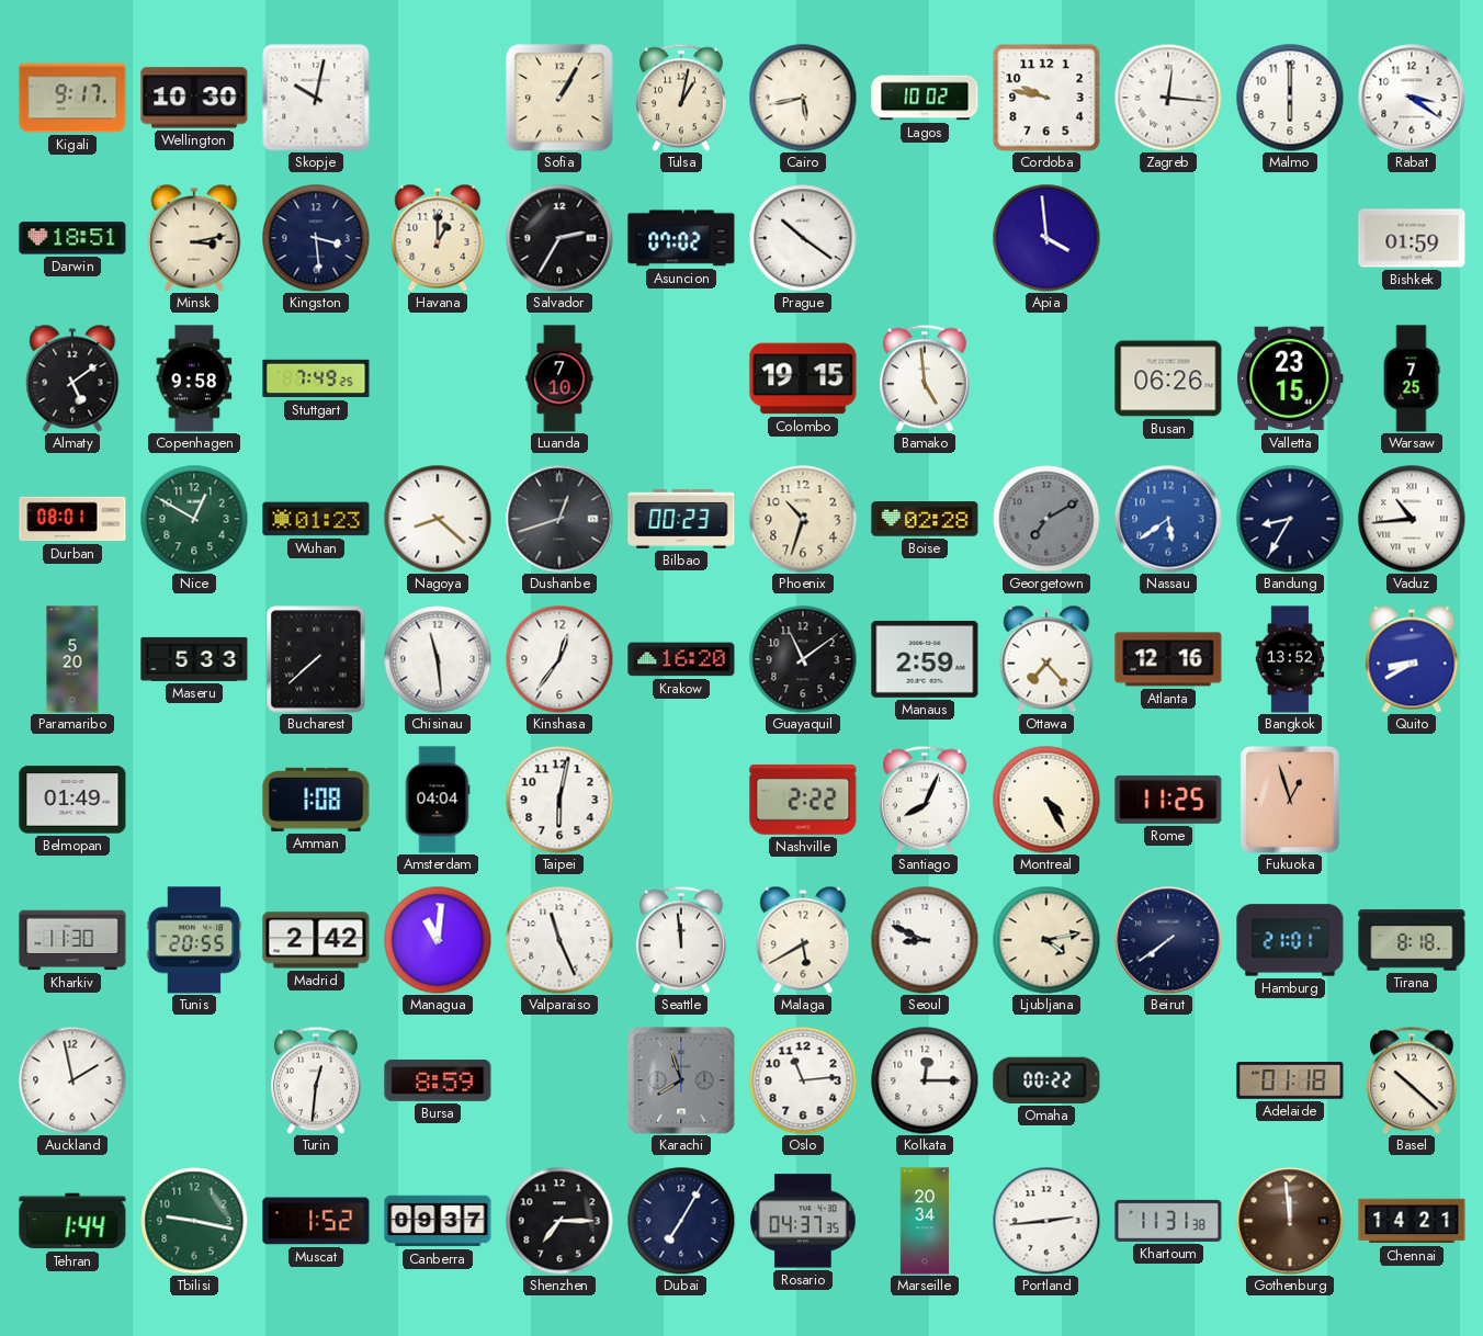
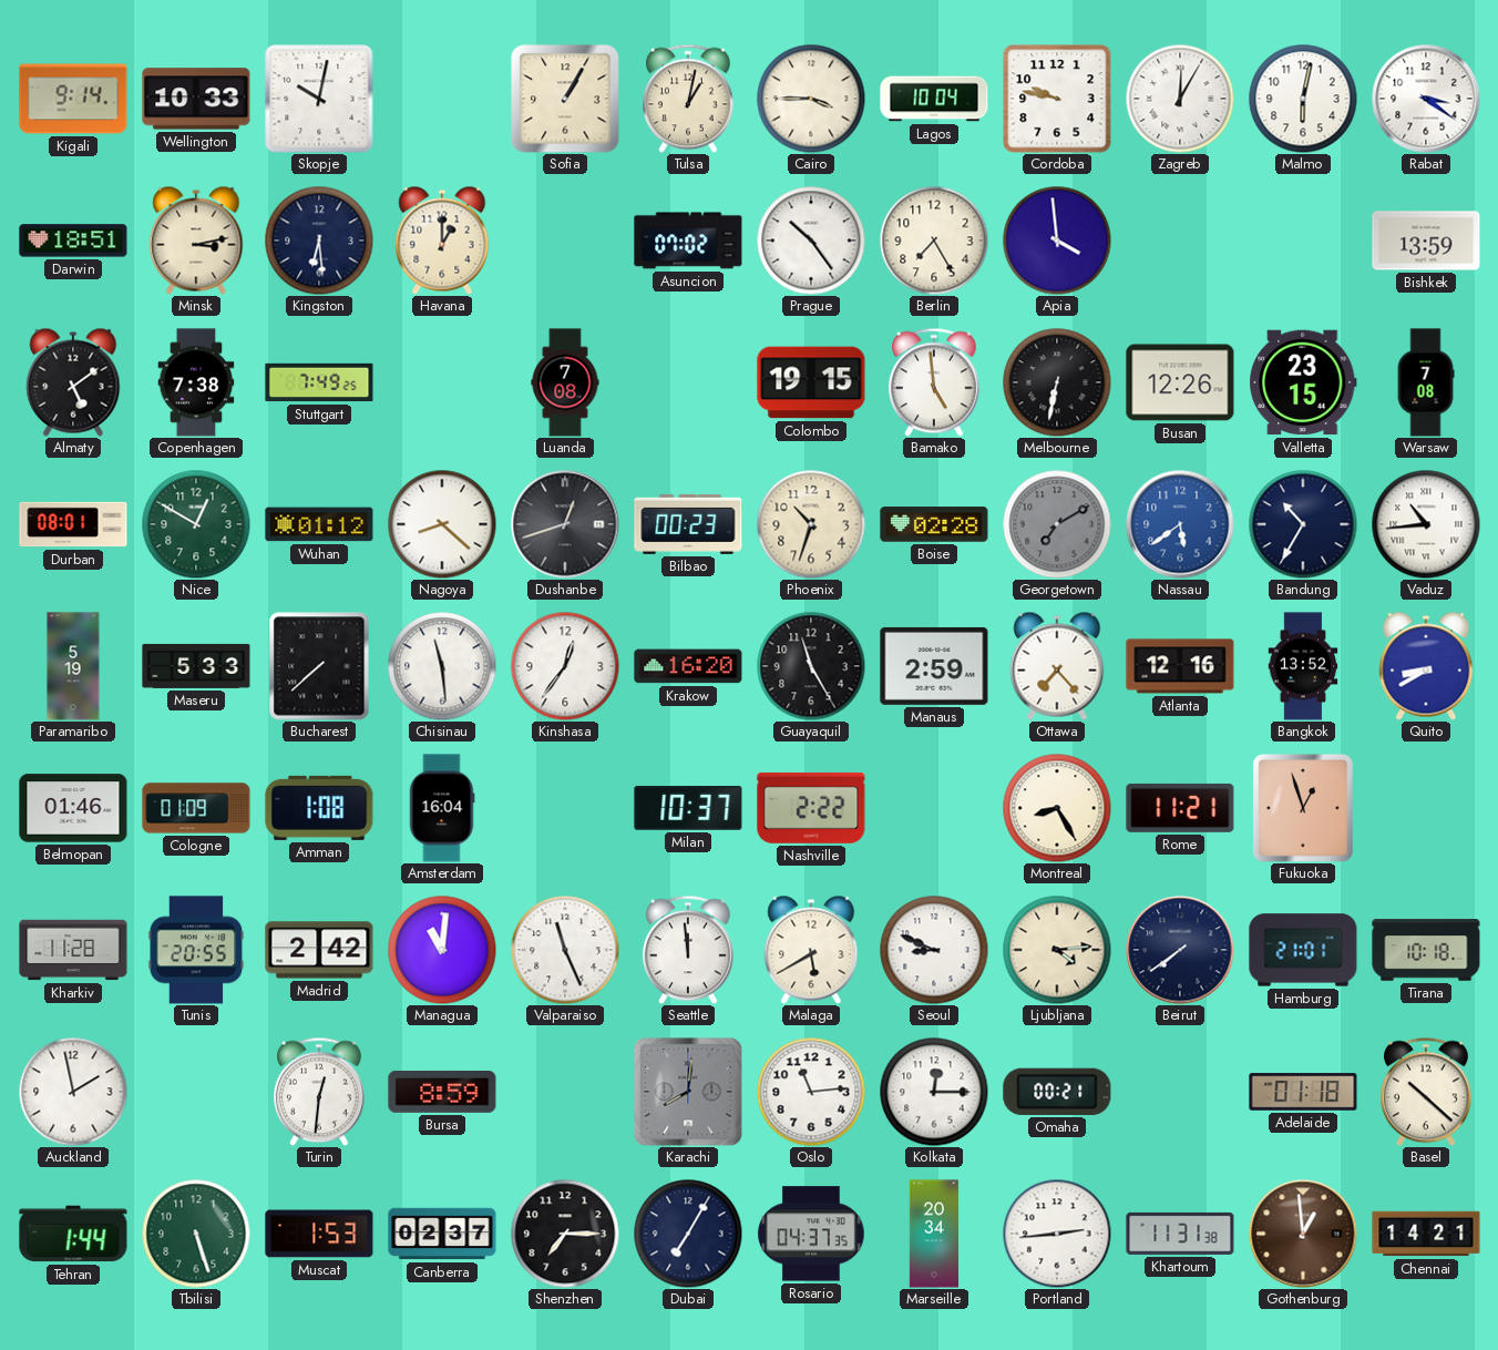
Kigali: 9:17 -> 9:14
Wellington: 10:30 -> 10:33
Cairo: 5:43 -> 3:45
Lagos: 10:02 -> 10:04
Zagreb: 12:16 -> 12:05
Malmo: 6:00 -> 6:02
Kingston: 3:29 -> 6:29
Salvador: 2:35 -> none
Prague: 10:21 -> 10:24
Berlin: none -> 7:25
Bishkek: 01:59 -> 13:59
Copenhagen: 9:58 -> 7:38
Luanda: 7:10 -> 7:08
Melbourne: none -> 6:32
Busan: 06:26 -> 12:26
Warsaw: 7:25 -> 7:08
Wuhan: 01:23 -> 01:12
Bandung: 8:35 -> 10:35
Paramaribo: 5:20 -> 5:19
Guayaquil: 11:09 -> 11:25
Belmopan: 01:49 -> 01:46
Cologne: none -> 01:09
Amsterdam: 04:04 -> 16:04
Taipei: 6:02 -> none
Milan: none -> 10:37
Santiago: 8:04 -> none
Montreal: 4:25 -> 8:25
Rome: 11:25 -> 11:21
Kharkiv: 11:30 -> 11:28
Ljubljana: 4:13 -> 4:14
Tirana: 8:18 -> 10:18
Karachi: 7:57 -> 8:01
Omaha: 00:22 -> 00:21
Tbilisi: 9:17 -> 5:27
Muscat: 1:52 -> 1:53
Canberra: 09:37 -> 02:37
Gothenburg: 11:59 -> 12:59
